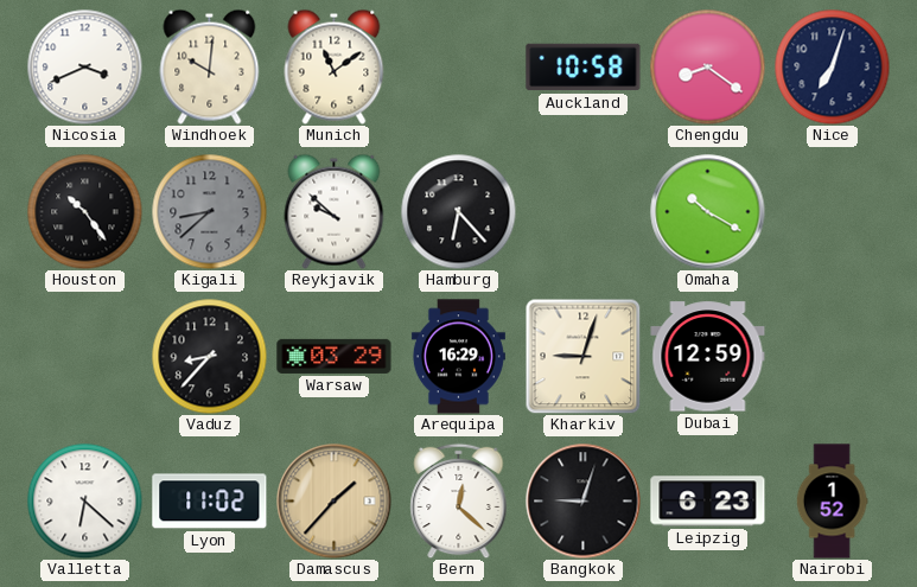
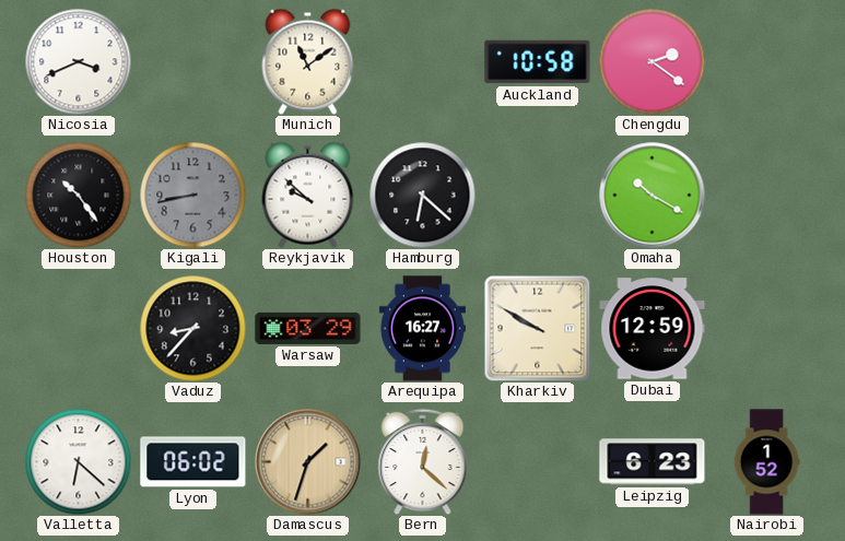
Windhoek: 10:01 -> none
Chengdu: 8:21 -> 2:21
Nice: 7:03 -> none
Kigali: 8:38 -> 8:43
Hamburg: 6:23 -> 6:22
Arequipa: 16:29 -> 16:27
Kharkiv: 9:03 -> 9:50
Lyon: 11:02 -> 06:02
Damascus: 1:37 -> 1:33
Bangkok: 9:03 -> none
